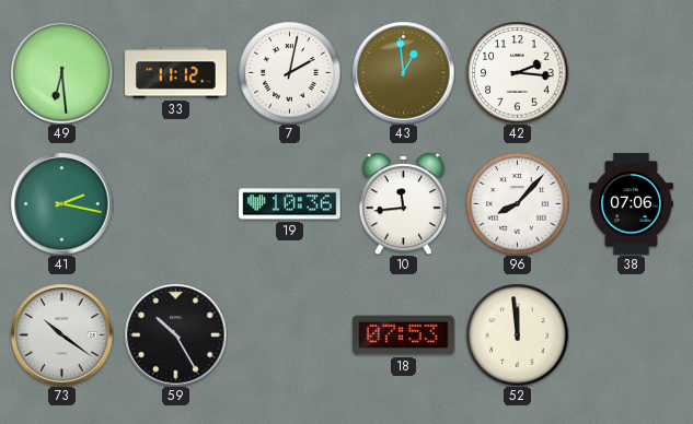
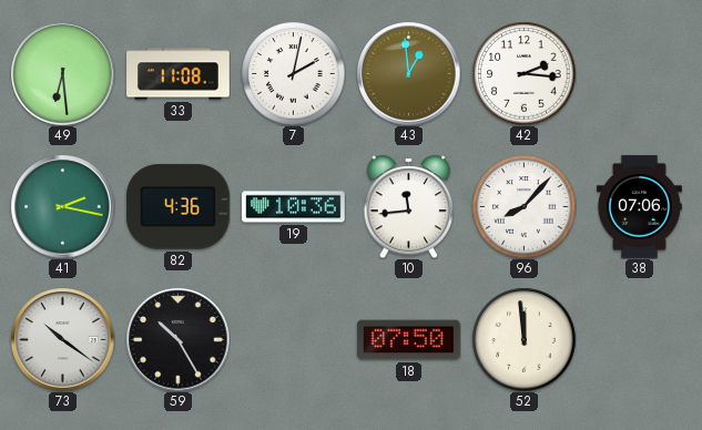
33: 11:12 -> 11:08
82: none -> 4:36
18: 07:53 -> 07:50
